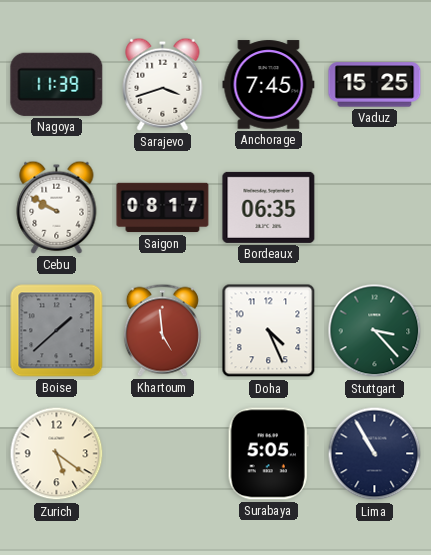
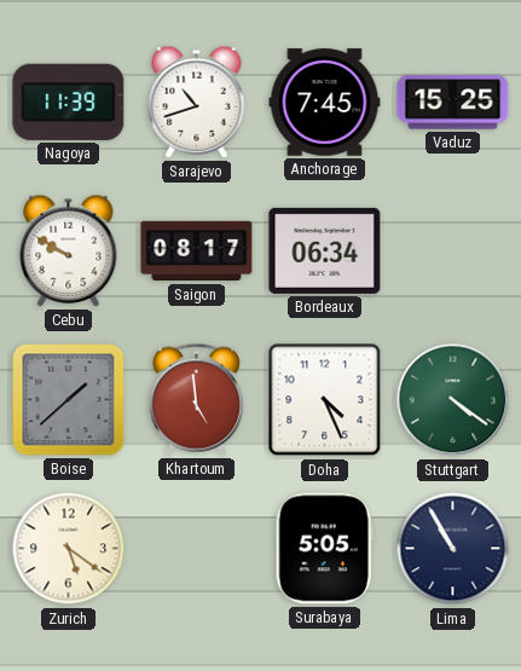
Sarajevo: 3:42 -> 10:42
Bordeaux: 06:35 -> 06:34
Stuttgart: 3:23 -> 4:21
